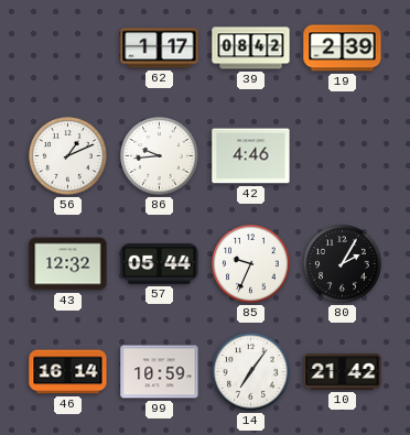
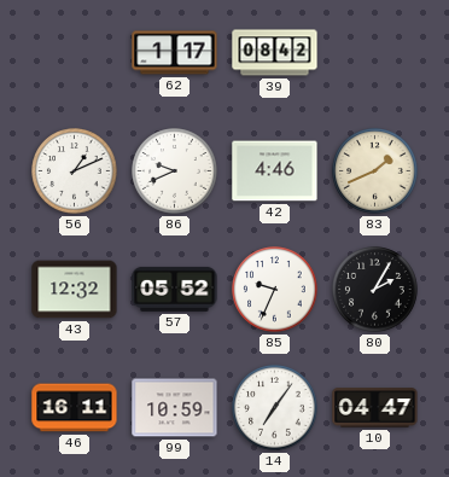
19: 2:39 -> none
86: 9:44 -> 9:41
83: none -> 1:41
57: 05:44 -> 05:52
46: 16:14 -> 16:11
10: 21:42 -> 04:47
